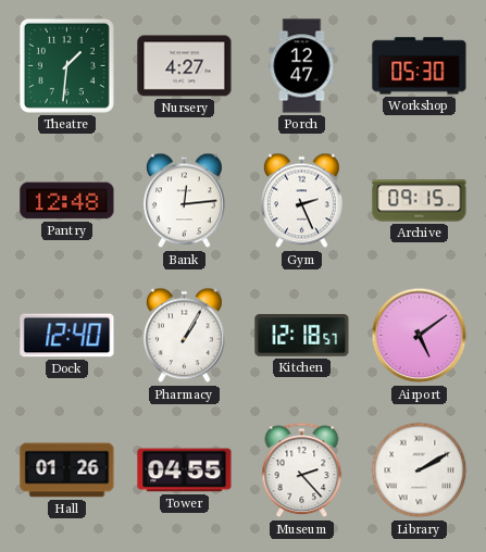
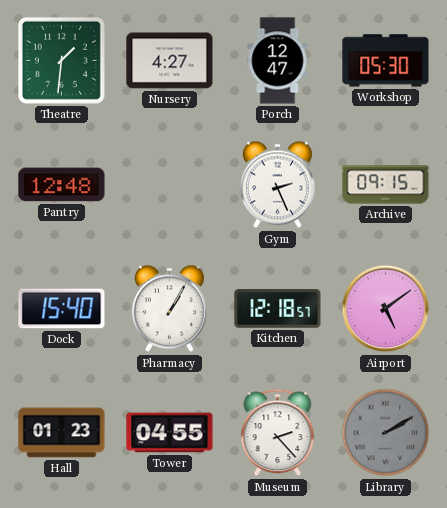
Bank: 12:14 -> none
Dock: 12:40 -> 15:40
Hall: 01:26 -> 01:23
Library dial: white -> grey
